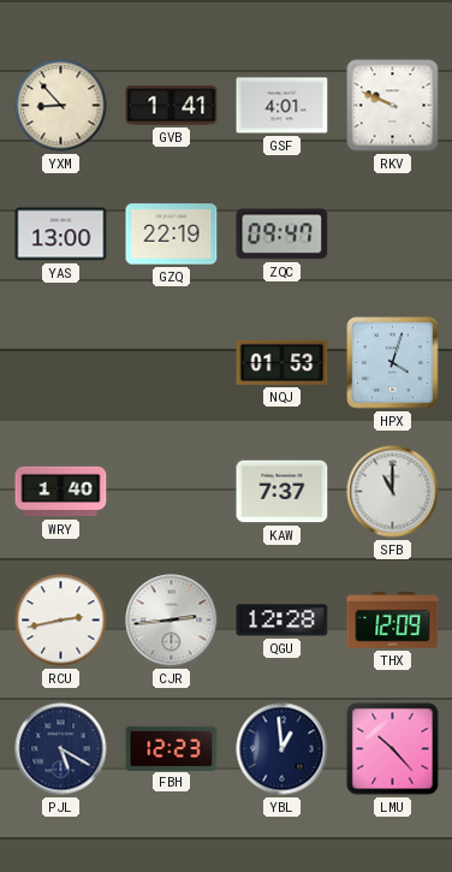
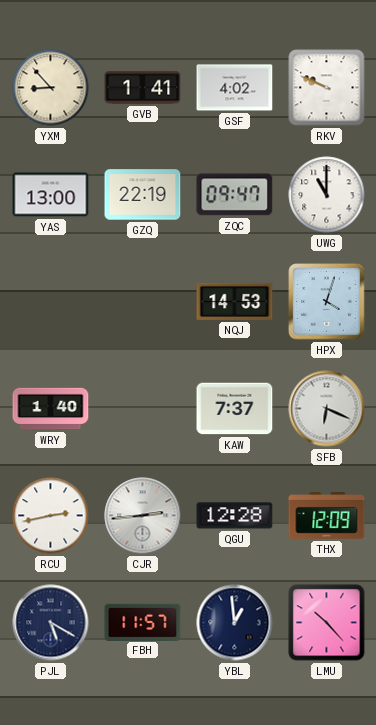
GSF: 4:01 -> 4:02
UWG: none -> 11:00
NQJ: 01:53 -> 14:53
SFB: 11:00 -> 6:19
FBH: 12:23 -> 11:57
